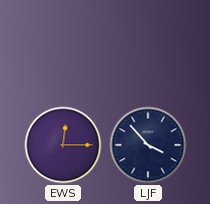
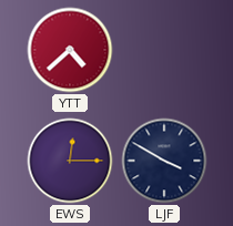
YTT: none -> 4:38
LJF: 3:53 -> 3:50
